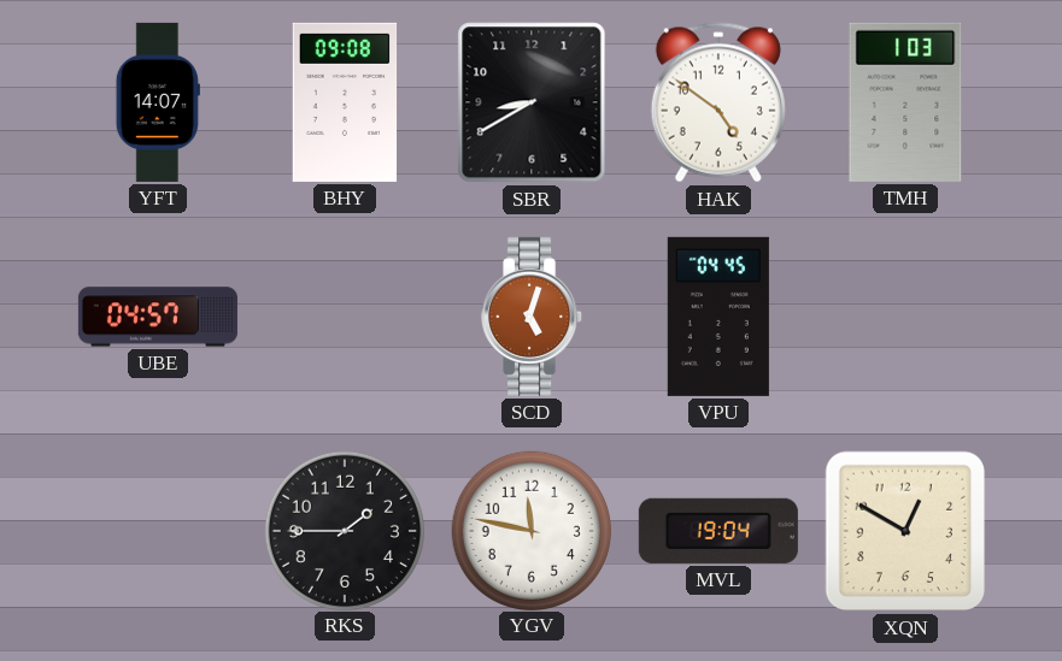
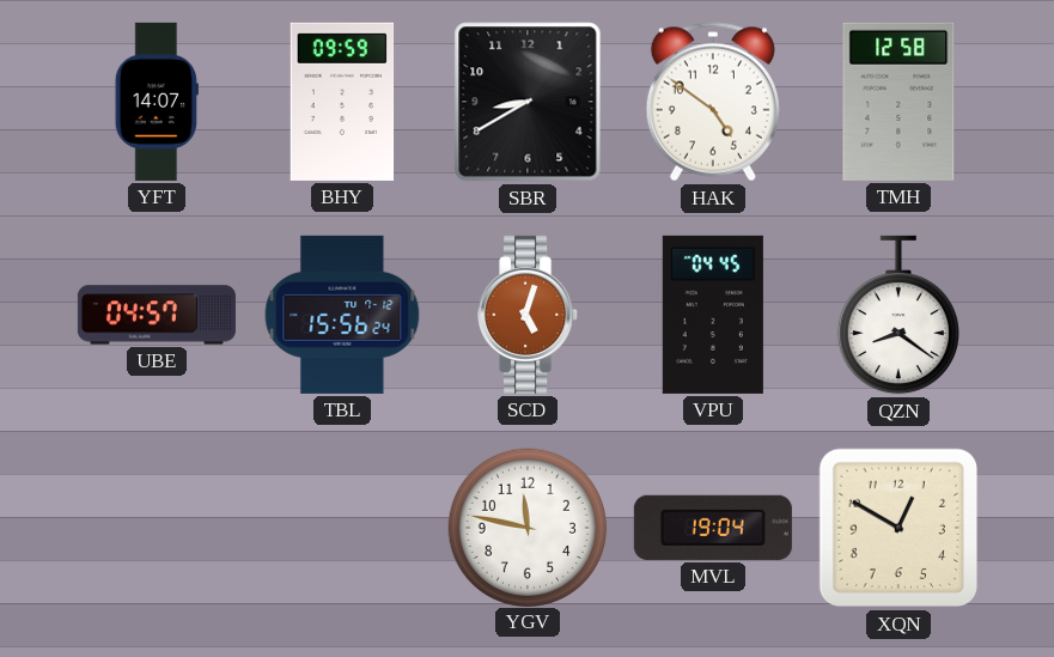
BHY: 09:08 -> 09:59
TMH: 1:03 -> 12:58
TBL: none -> 15:56
QZN: none -> 8:21
RKS: 1:45 -> none
